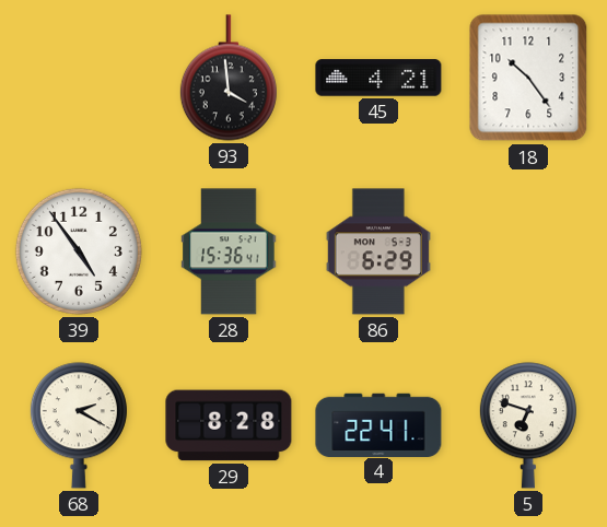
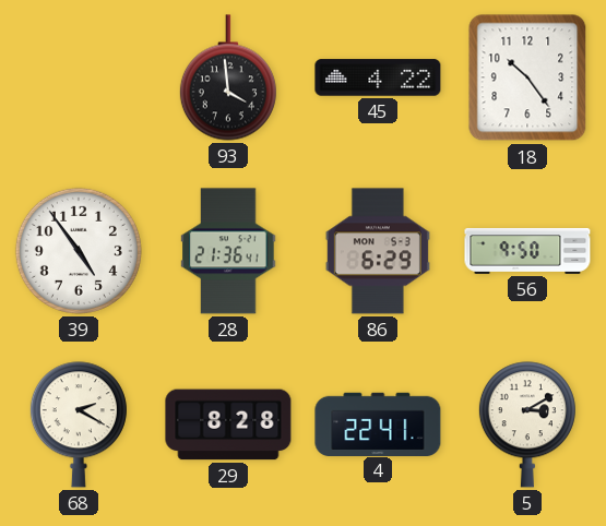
45: 4:21 -> 4:22
28: 15:36 -> 21:36
56: none -> 9:50
5: 6:48 -> 3:10
